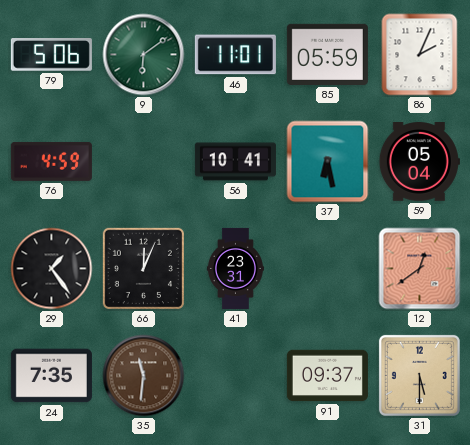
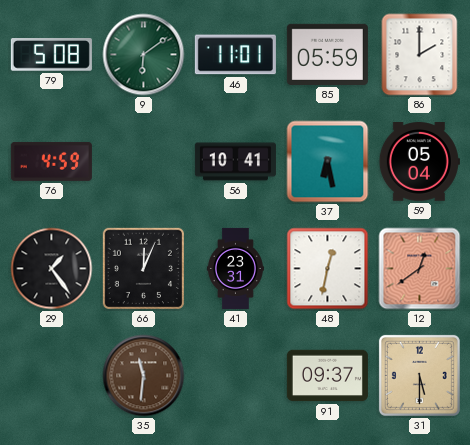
79: 5:06 -> 5:08
86: 2:04 -> 2:00
48: none -> 12:32
24: 7:35 -> none
